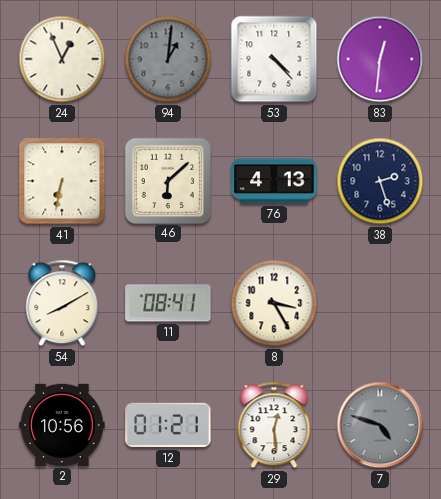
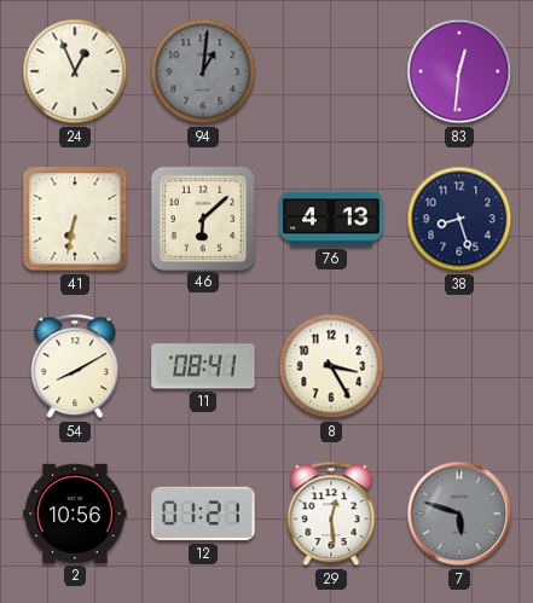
53: 4:23 -> none
38: 2:27 -> 8:27
7: 4:48 -> 5:48
